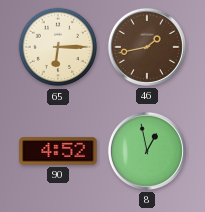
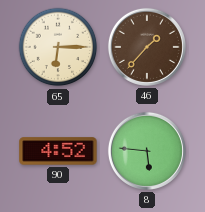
46: 1:43 -> 1:37
8: 12:58 -> 5:46
